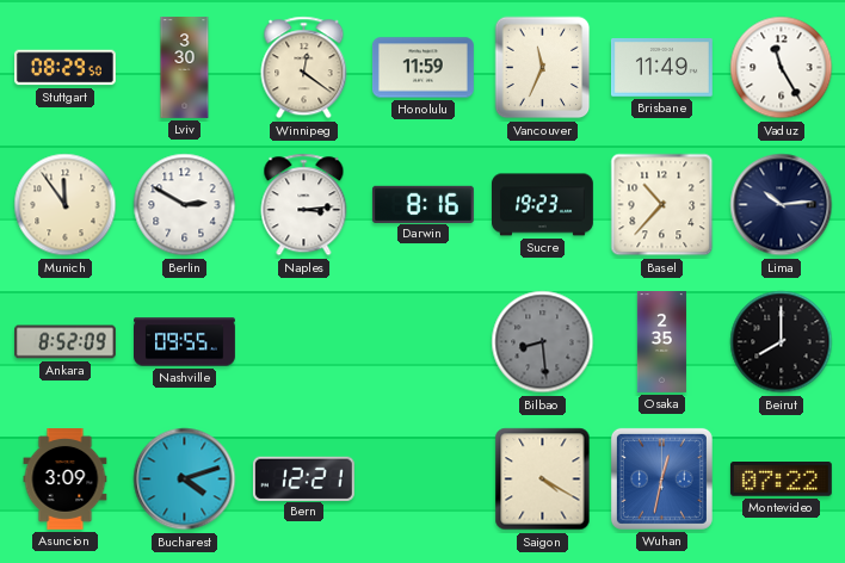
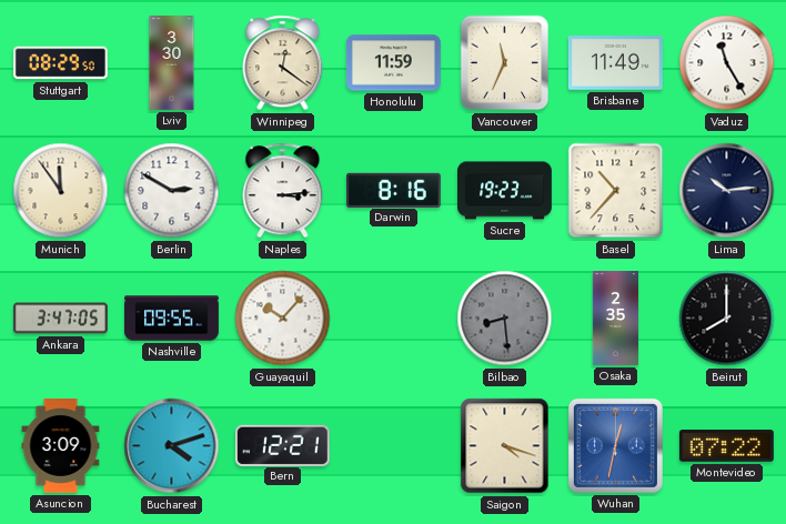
Ankara: 8:52 -> 3:47
Guayaquil: none -> 10:07
Saigon: 4:20 -> 4:18
